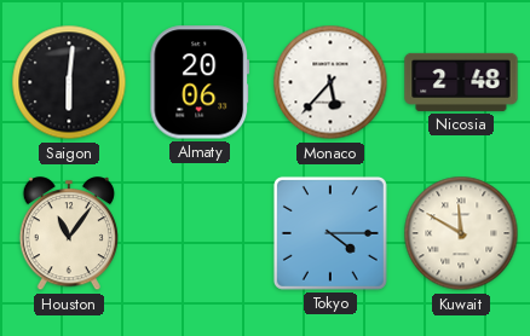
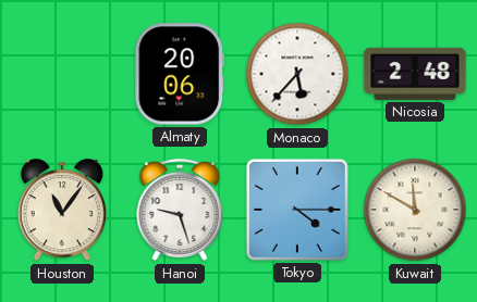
Saigon: 6:01 -> none
Hanoi: none -> 9:27
